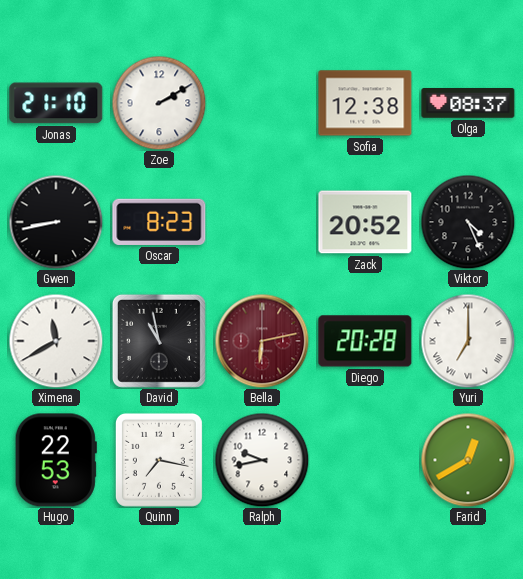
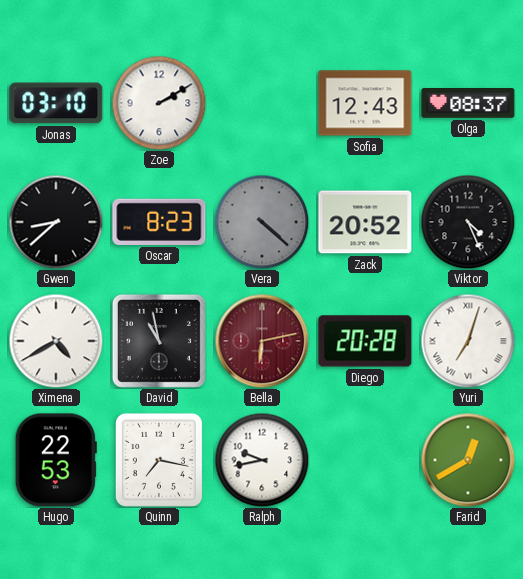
Jonas: 21:10 -> 03:10
Sofia: 12:38 -> 12:43
Gwen: 8:43 -> 8:38
Vera: none -> 4:22
Ximena: 11:40 -> 4:40
Yuri: 7:00 -> 7:03
